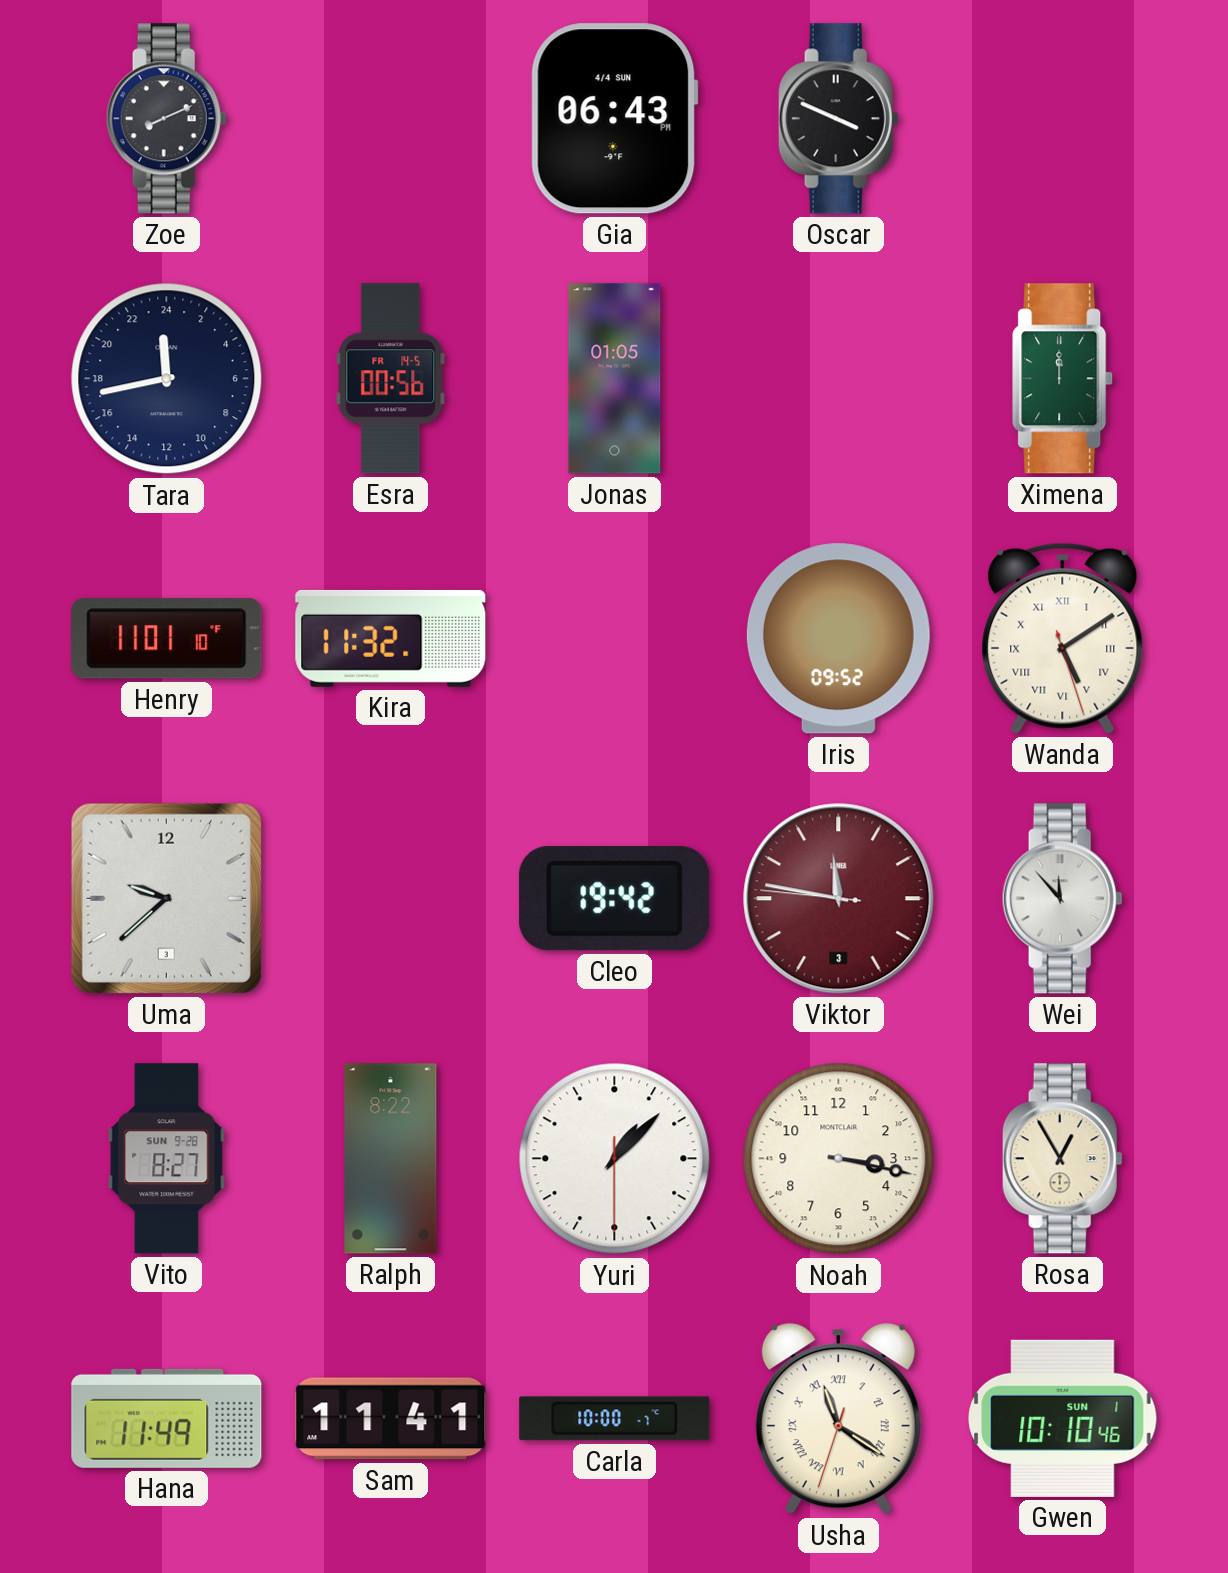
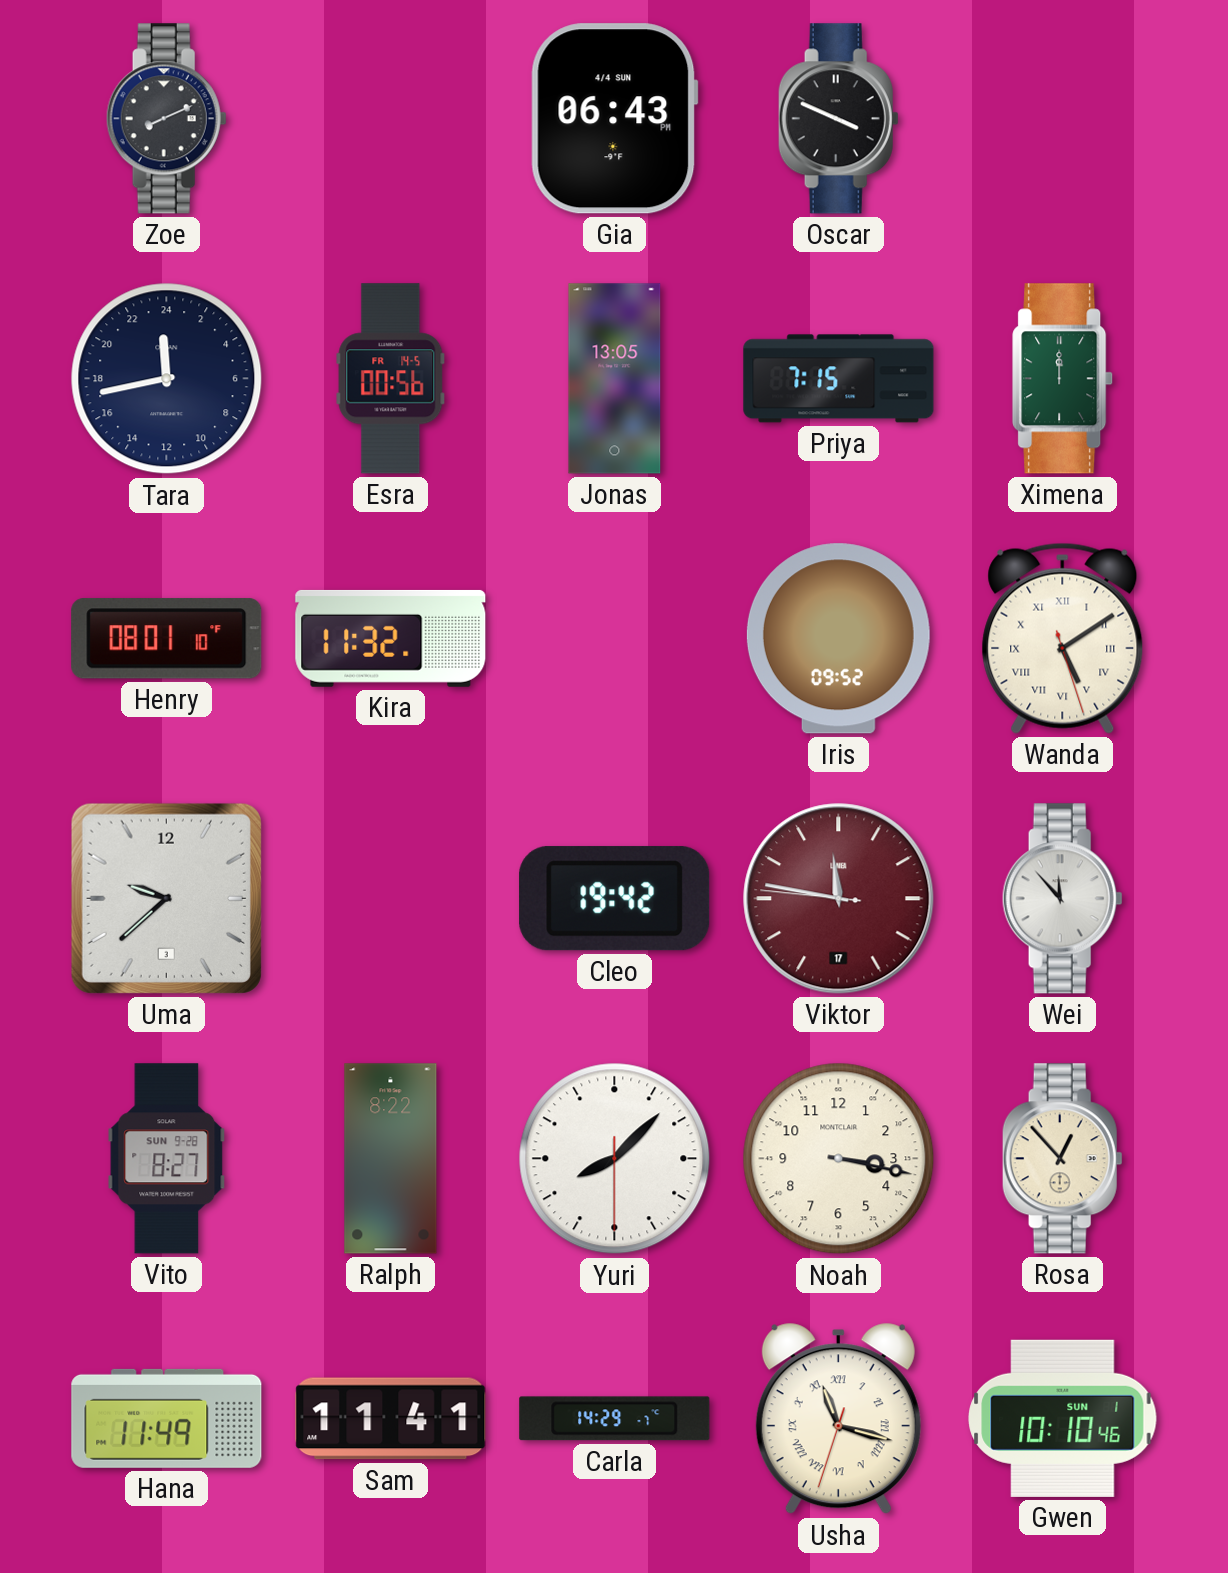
Jonas: 01:05 -> 13:05
Priya: none -> 7:15
Henry: 11:01 -> 08:01
Viktor date: 3 -> 17
Yuri: 1:07 -> 8:07
Rosa: 12:55 -> 12:53
Carla: 10:00 -> 14:29
Usha: 11:20 -> 11:17
